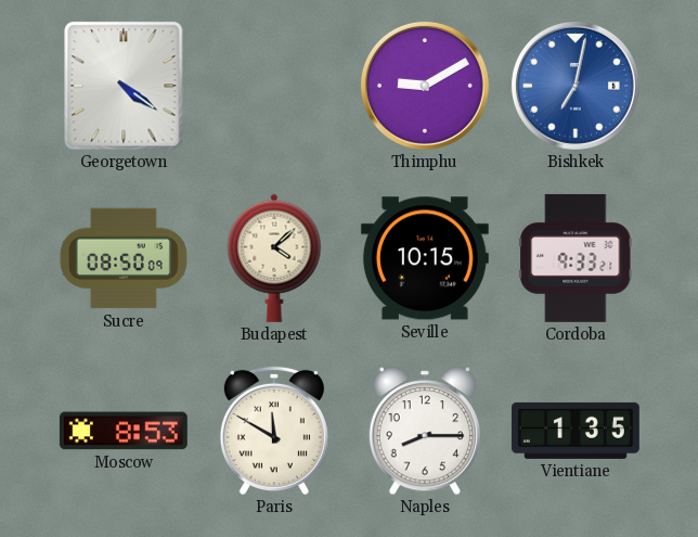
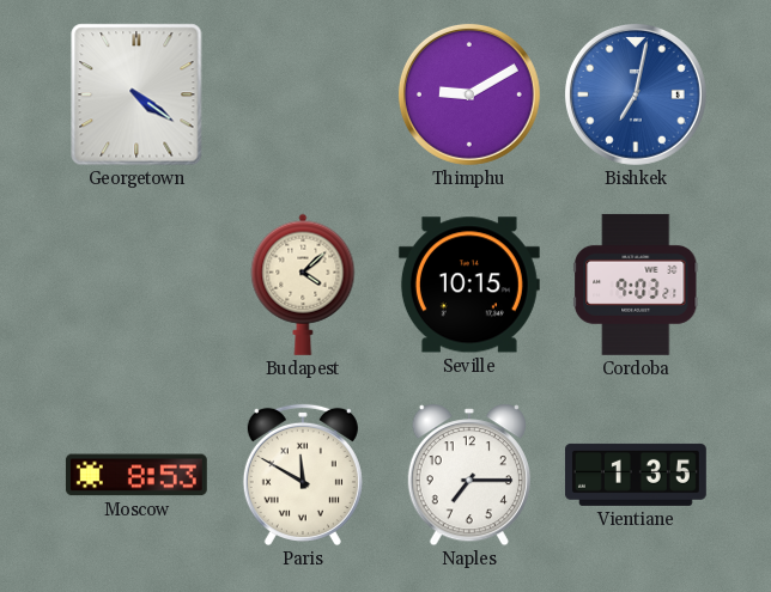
Sucre: 08:50 -> none
Cordoba: 9:33 -> 9:03
Naples: 8:15 -> 7:15
